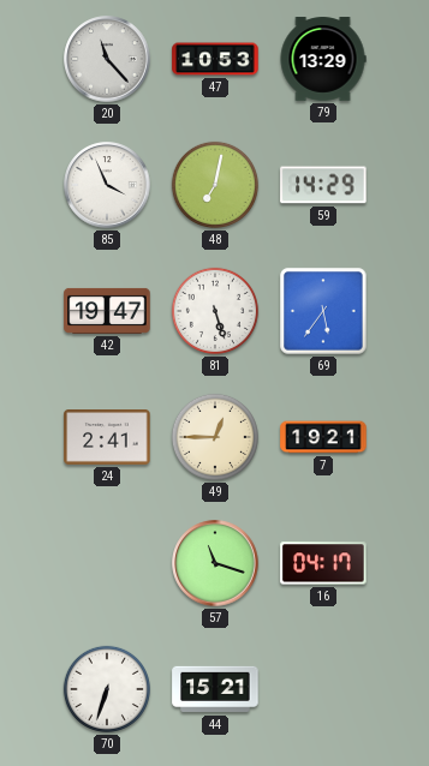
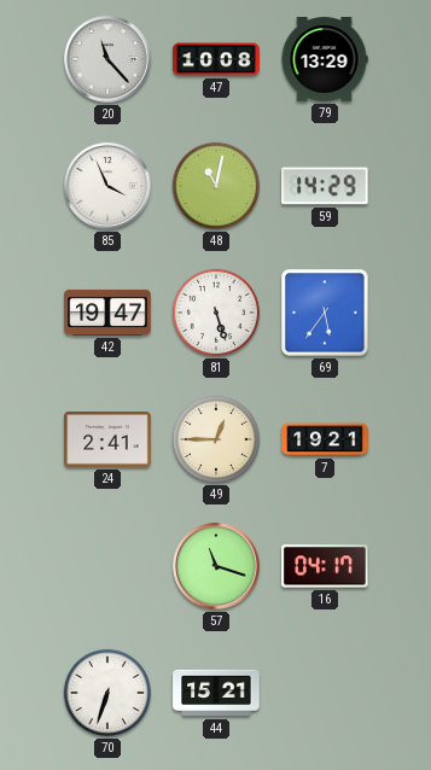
47: 10:53 -> 10:08
48: 7:02 -> 11:02
